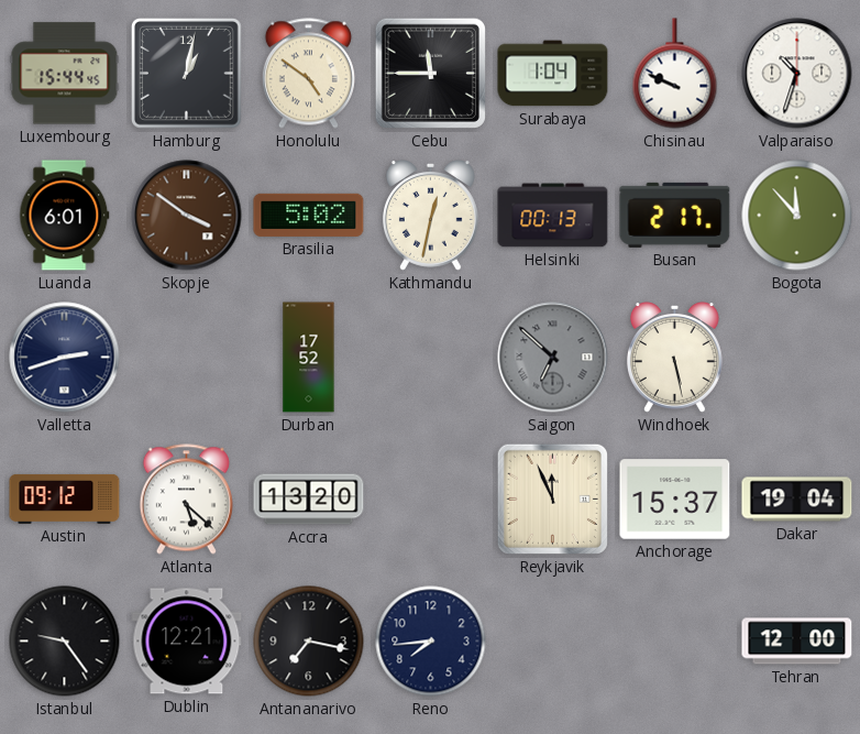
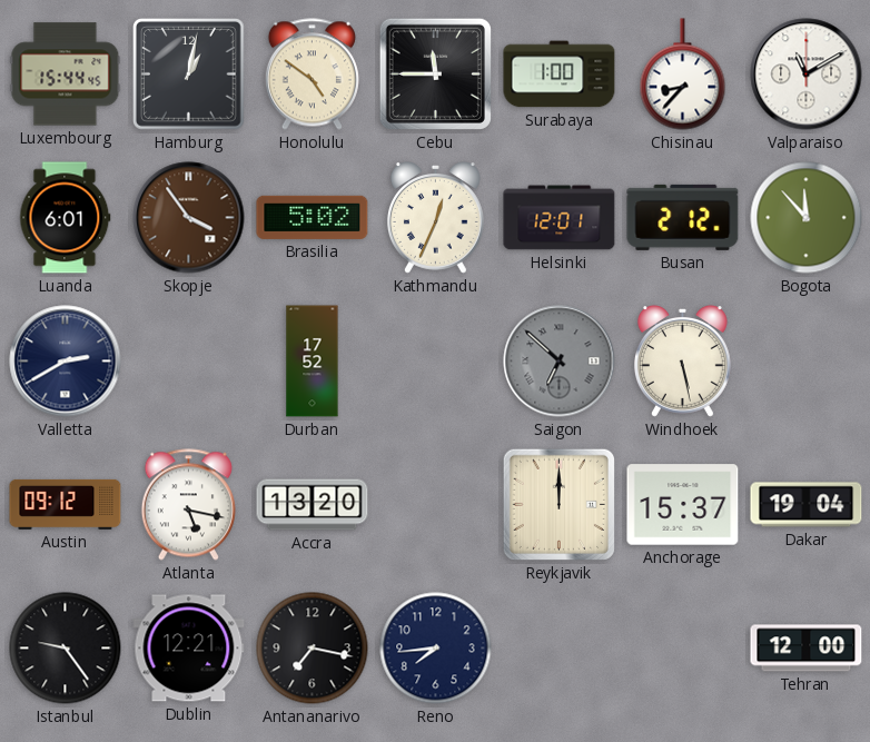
Surabaya: 1:04 -> 1:00
Chisinau: 9:49 -> 8:37
Valparaiso: 10:33 -> 11:10
Skopje: 3:51 -> 3:54
Kathmandu: 12:32 -> 12:34
Helsinki: 00:13 -> 12:01
Busan: 2:17 -> 2:12
Valletta: 2:42 -> 2:40
Atlanta: 5:22 -> 5:17
Reykjavik: 11:56 -> 12:00
